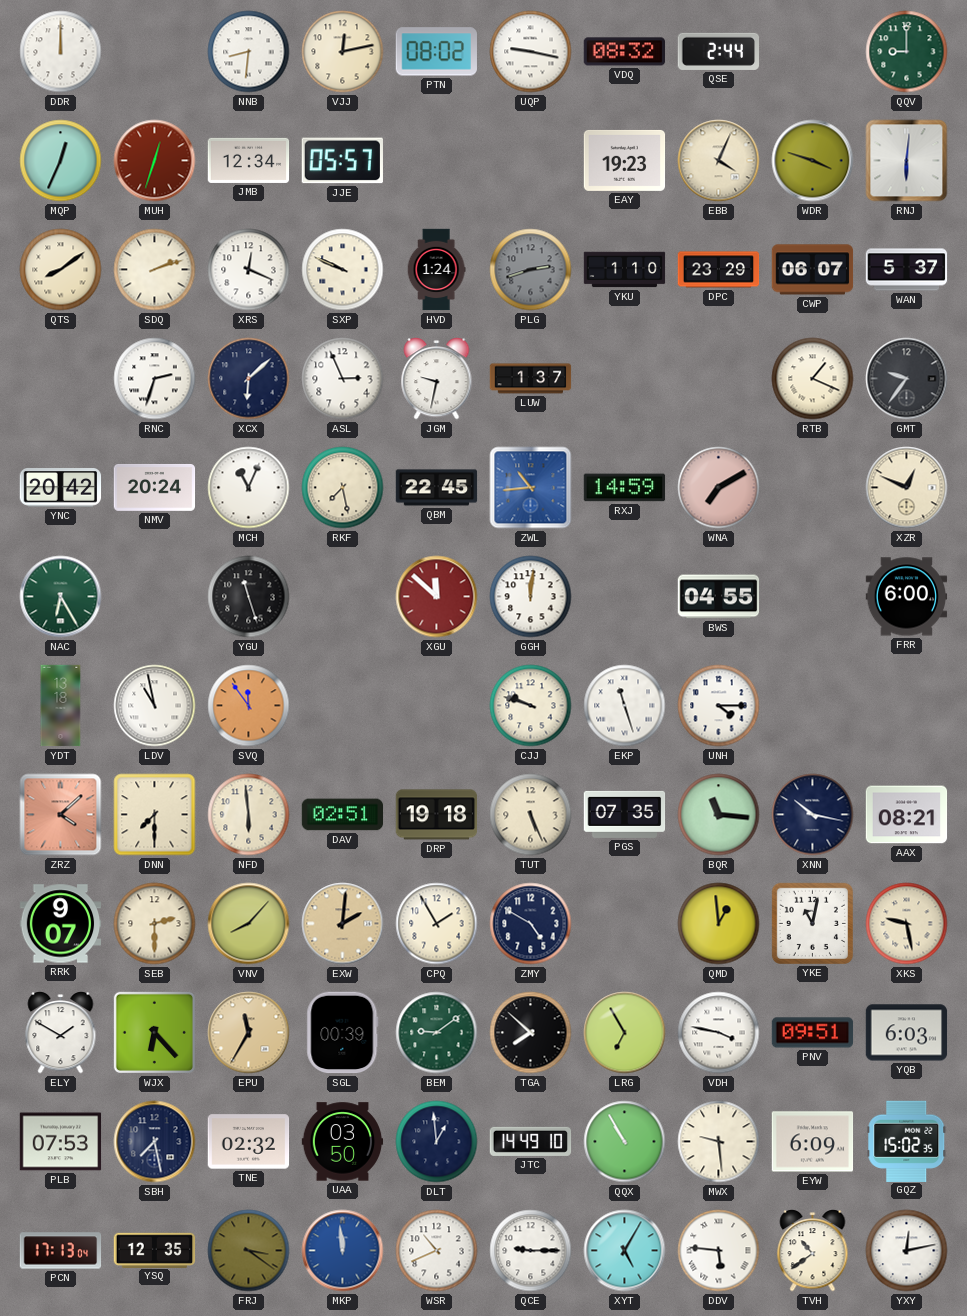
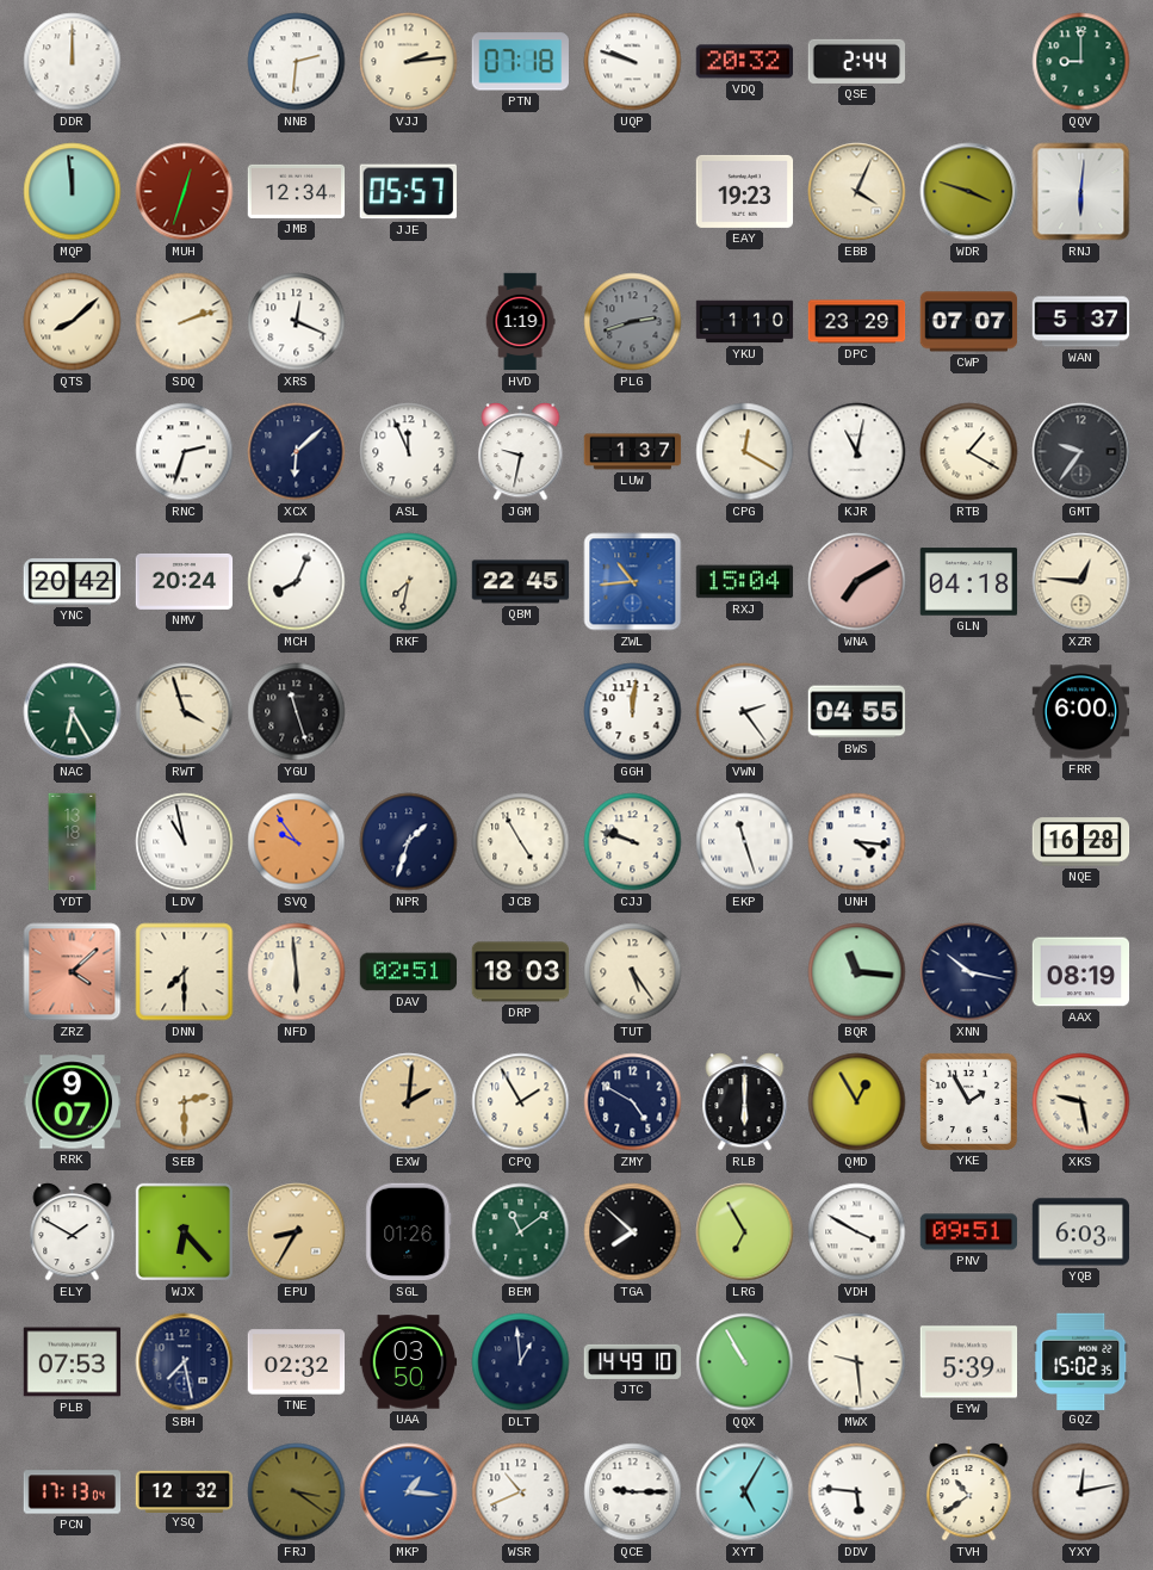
NNB: 8:31 -> 2:31
VJJ: 12:13 -> 2:14
PTN: 08:02 -> 07:18
UQP: 9:17 -> 9:48
VDQ: 08:32 -> 20:32
MQP: 12:34 -> 11:59
QTS: 8:09 -> 8:08
SXP: 9:49 -> none
HVD: 1:24 -> 1:19
CWP: 06:07 -> 07:07
ASL: 2:56 -> 11:56
CPG: none -> 12:20
KJR: none -> 11:02
RTB: 1:19 -> 1:20
MCH: 11:04 -> 8:04
RKF: 7:28 -> 7:32
RXJ: 14:59 -> 15:04
GLN: none -> 04:18
XZR: 12:49 -> 12:46
RWT: none -> 3:57
XGU: 11:52 -> none
VWN: none -> 2:24
SVQ: 11:54 -> 9:54
NPR: none -> 1:33
JCB: none -> 4:55
UNH: 4:15 -> 4:16
NQE: none -> 16:28
DRP: 19:18 -> 18:03
TUT: 5:26 -> 5:24
PGS: 07:35 -> none
AAX: 08:21 -> 08:19
VNV: 8:07 -> none
RLB: none -> 6:00
QMD: 12:59 -> 12:55
YKE: 11:02 -> 1:55
EPU: 11:35 -> 8:35
SGL: 00:39 -> 01:26
BEM: 9:09 -> 11:09
VDH: 3:47 -> 3:50
EYW: 6:09 -> 5:39
YSQ: 12:35 -> 12:32
MKP: 11:59 -> 1:16
